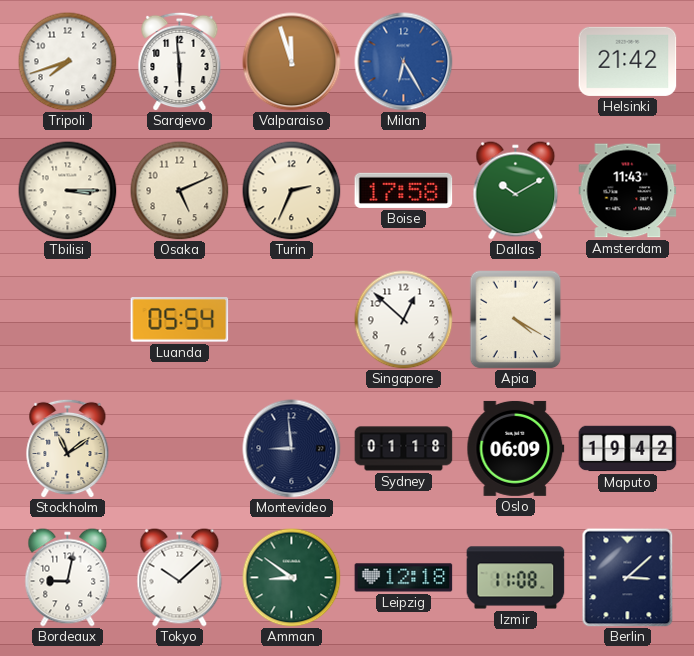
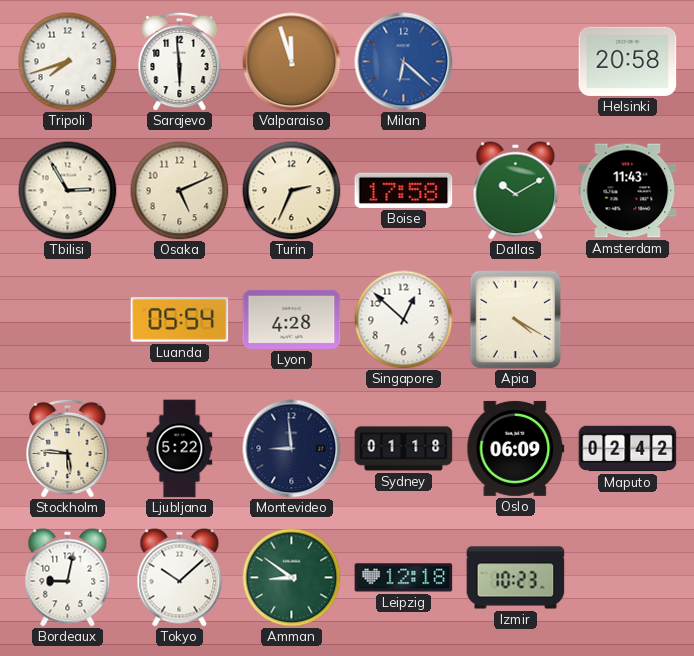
Milan: 6:25 -> 6:22
Helsinki: 21:42 -> 20:58
Tbilisi: 3:15 -> 2:55
Lyon: none -> 4:28
Stockholm: 11:09 -> 5:46
Ljubljana: none -> 5:22
Maputo: 19:42 -> 02:42
Izmir: 11:08 -> 10:23
Berlin: 3:08 -> none
